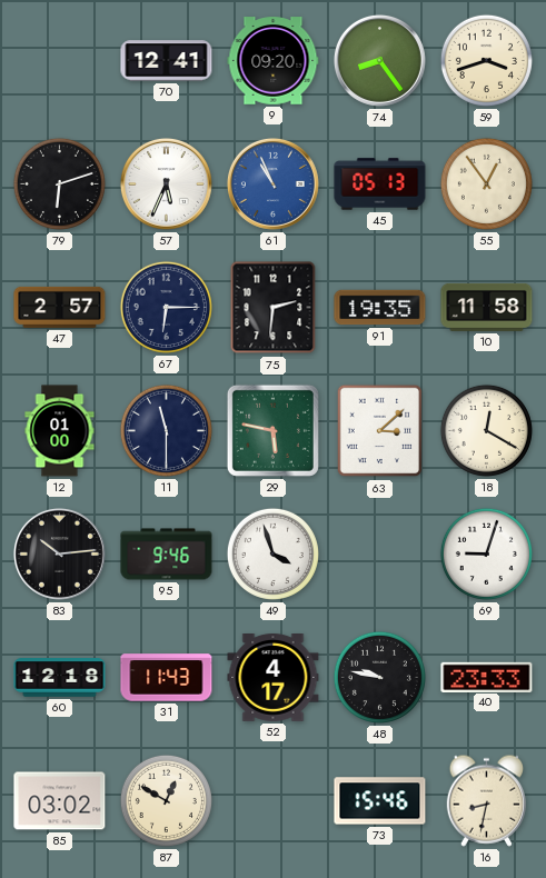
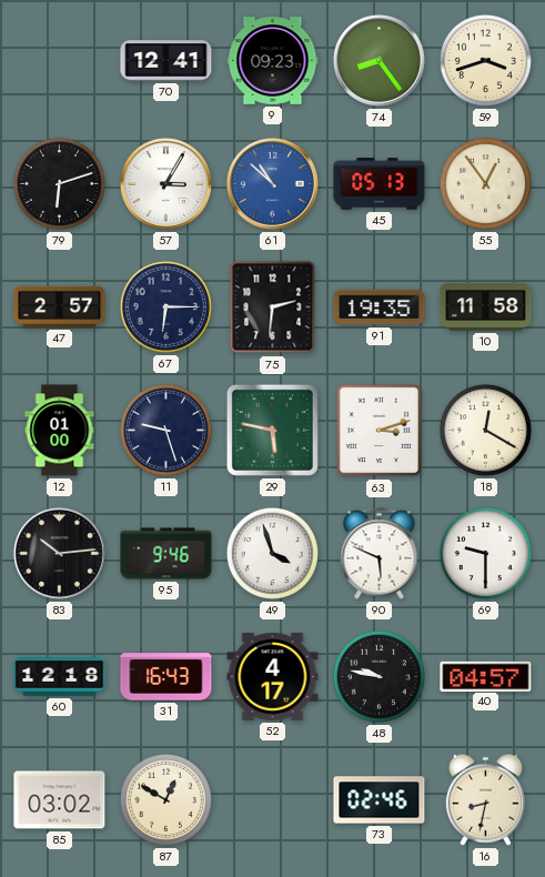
9: 09:20 -> 09:23
57: 5:34 -> 3:05
61: 10:56 -> 10:52
11: 11:30 -> 9:27
63: 3:08 -> 3:12
90: none -> 5:49
69: 9:03 -> 9:30
31: 11:43 -> 16:43
40: 23:33 -> 04:57
73: 15:46 -> 02:46
